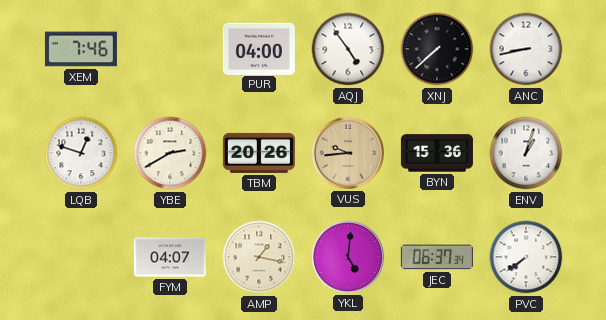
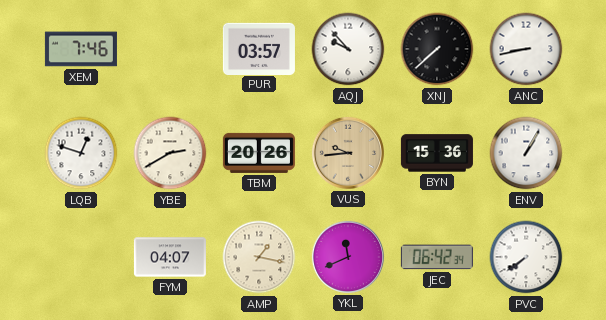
PUR: 04:00 -> 03:57
AQJ: 4:54 -> 9:53
ENV: 1:03 -> 1:05
YKL: 5:01 -> 11:41
JEC: 06:37 -> 06:42
